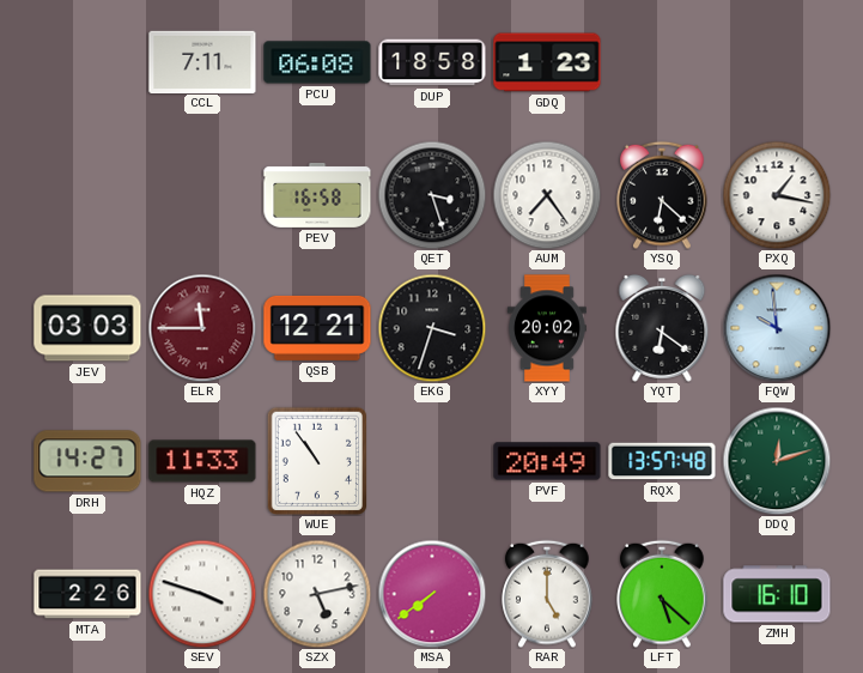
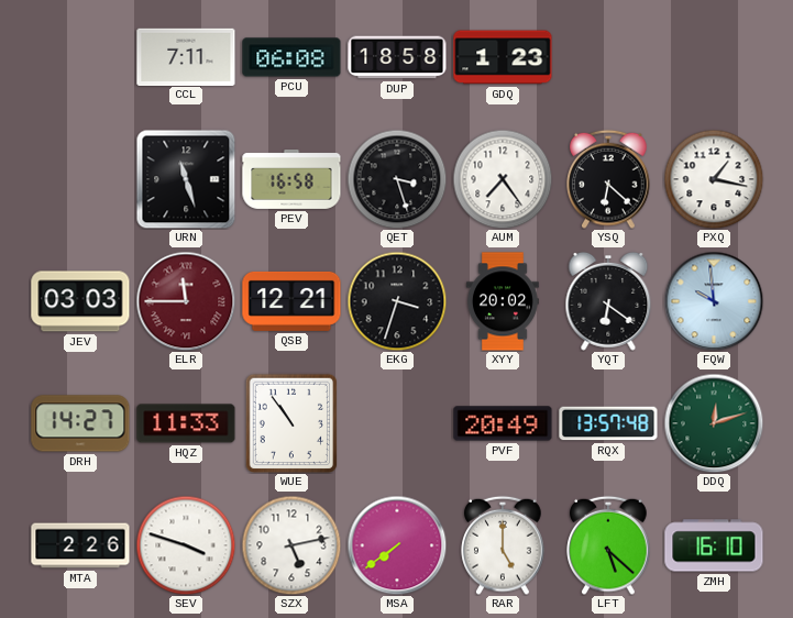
URN: none -> 11:27
